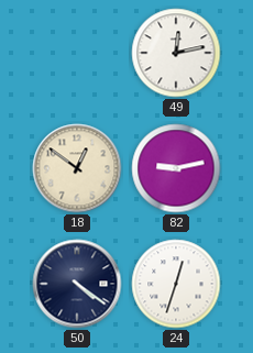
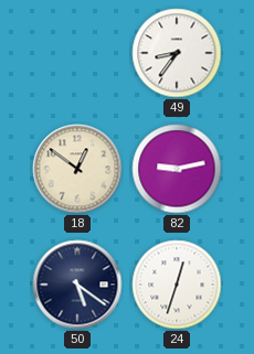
49: 12:13 -> 8:36
50: 4:21 -> 5:21
